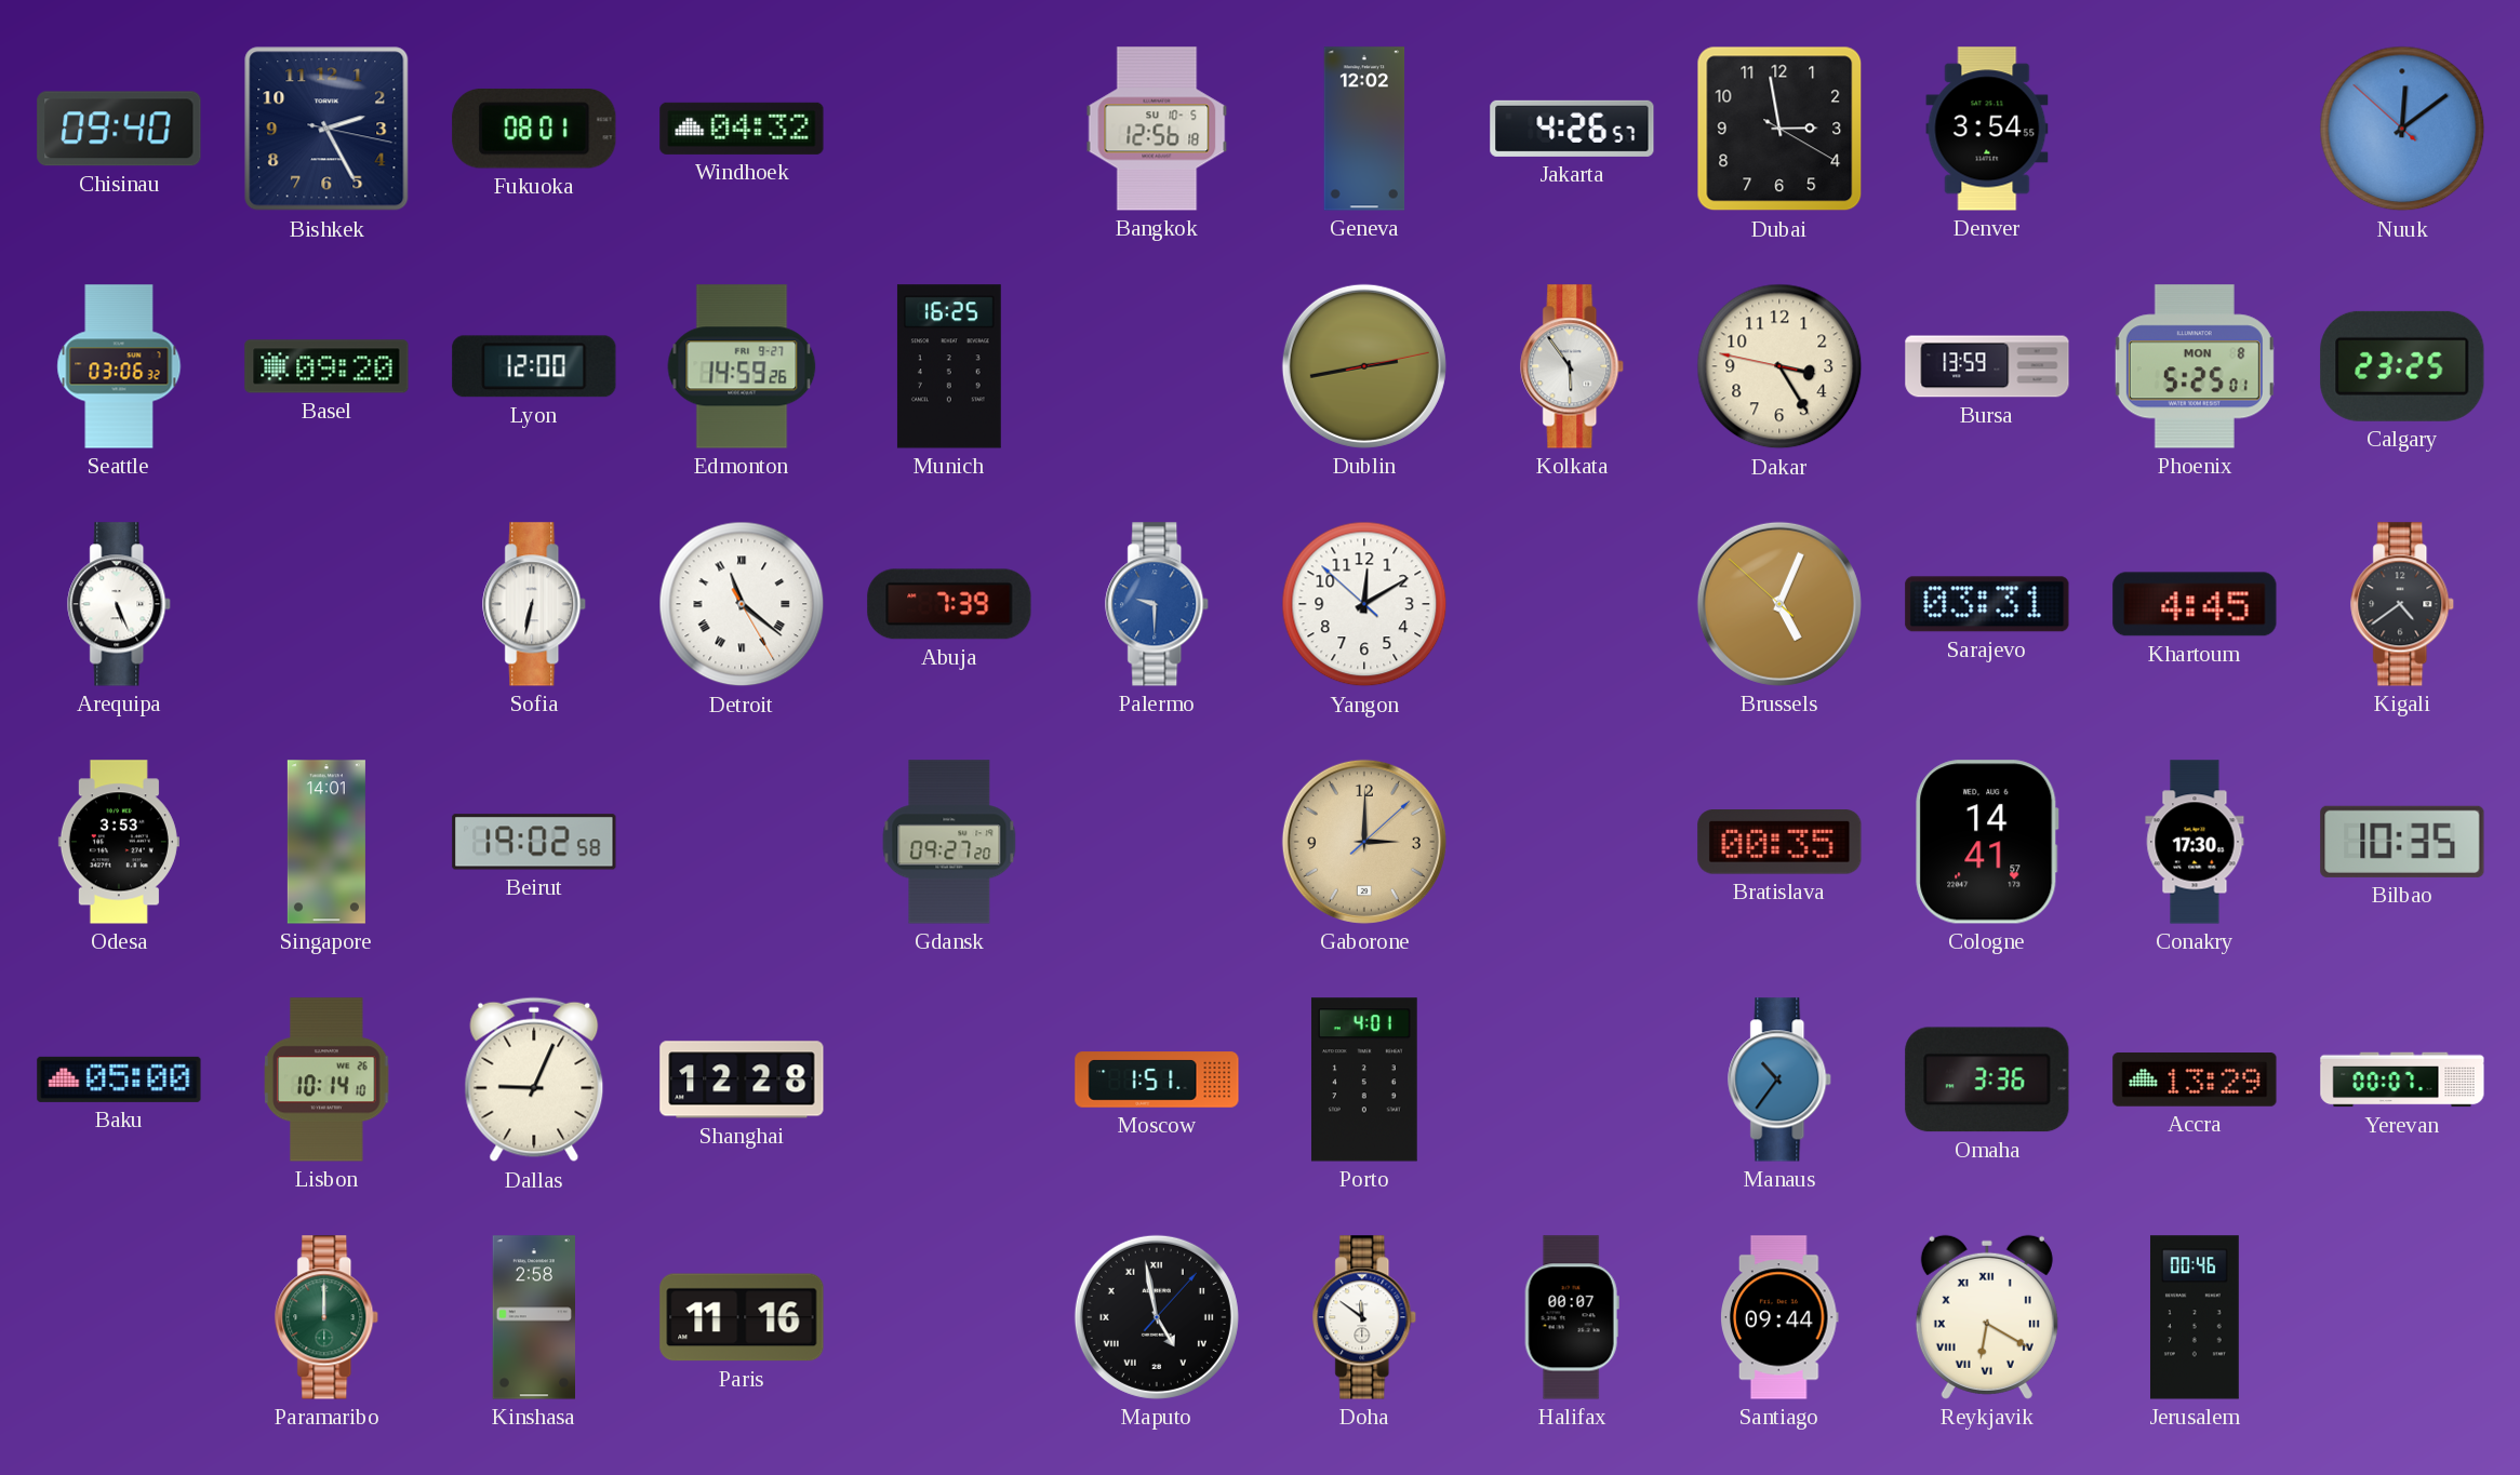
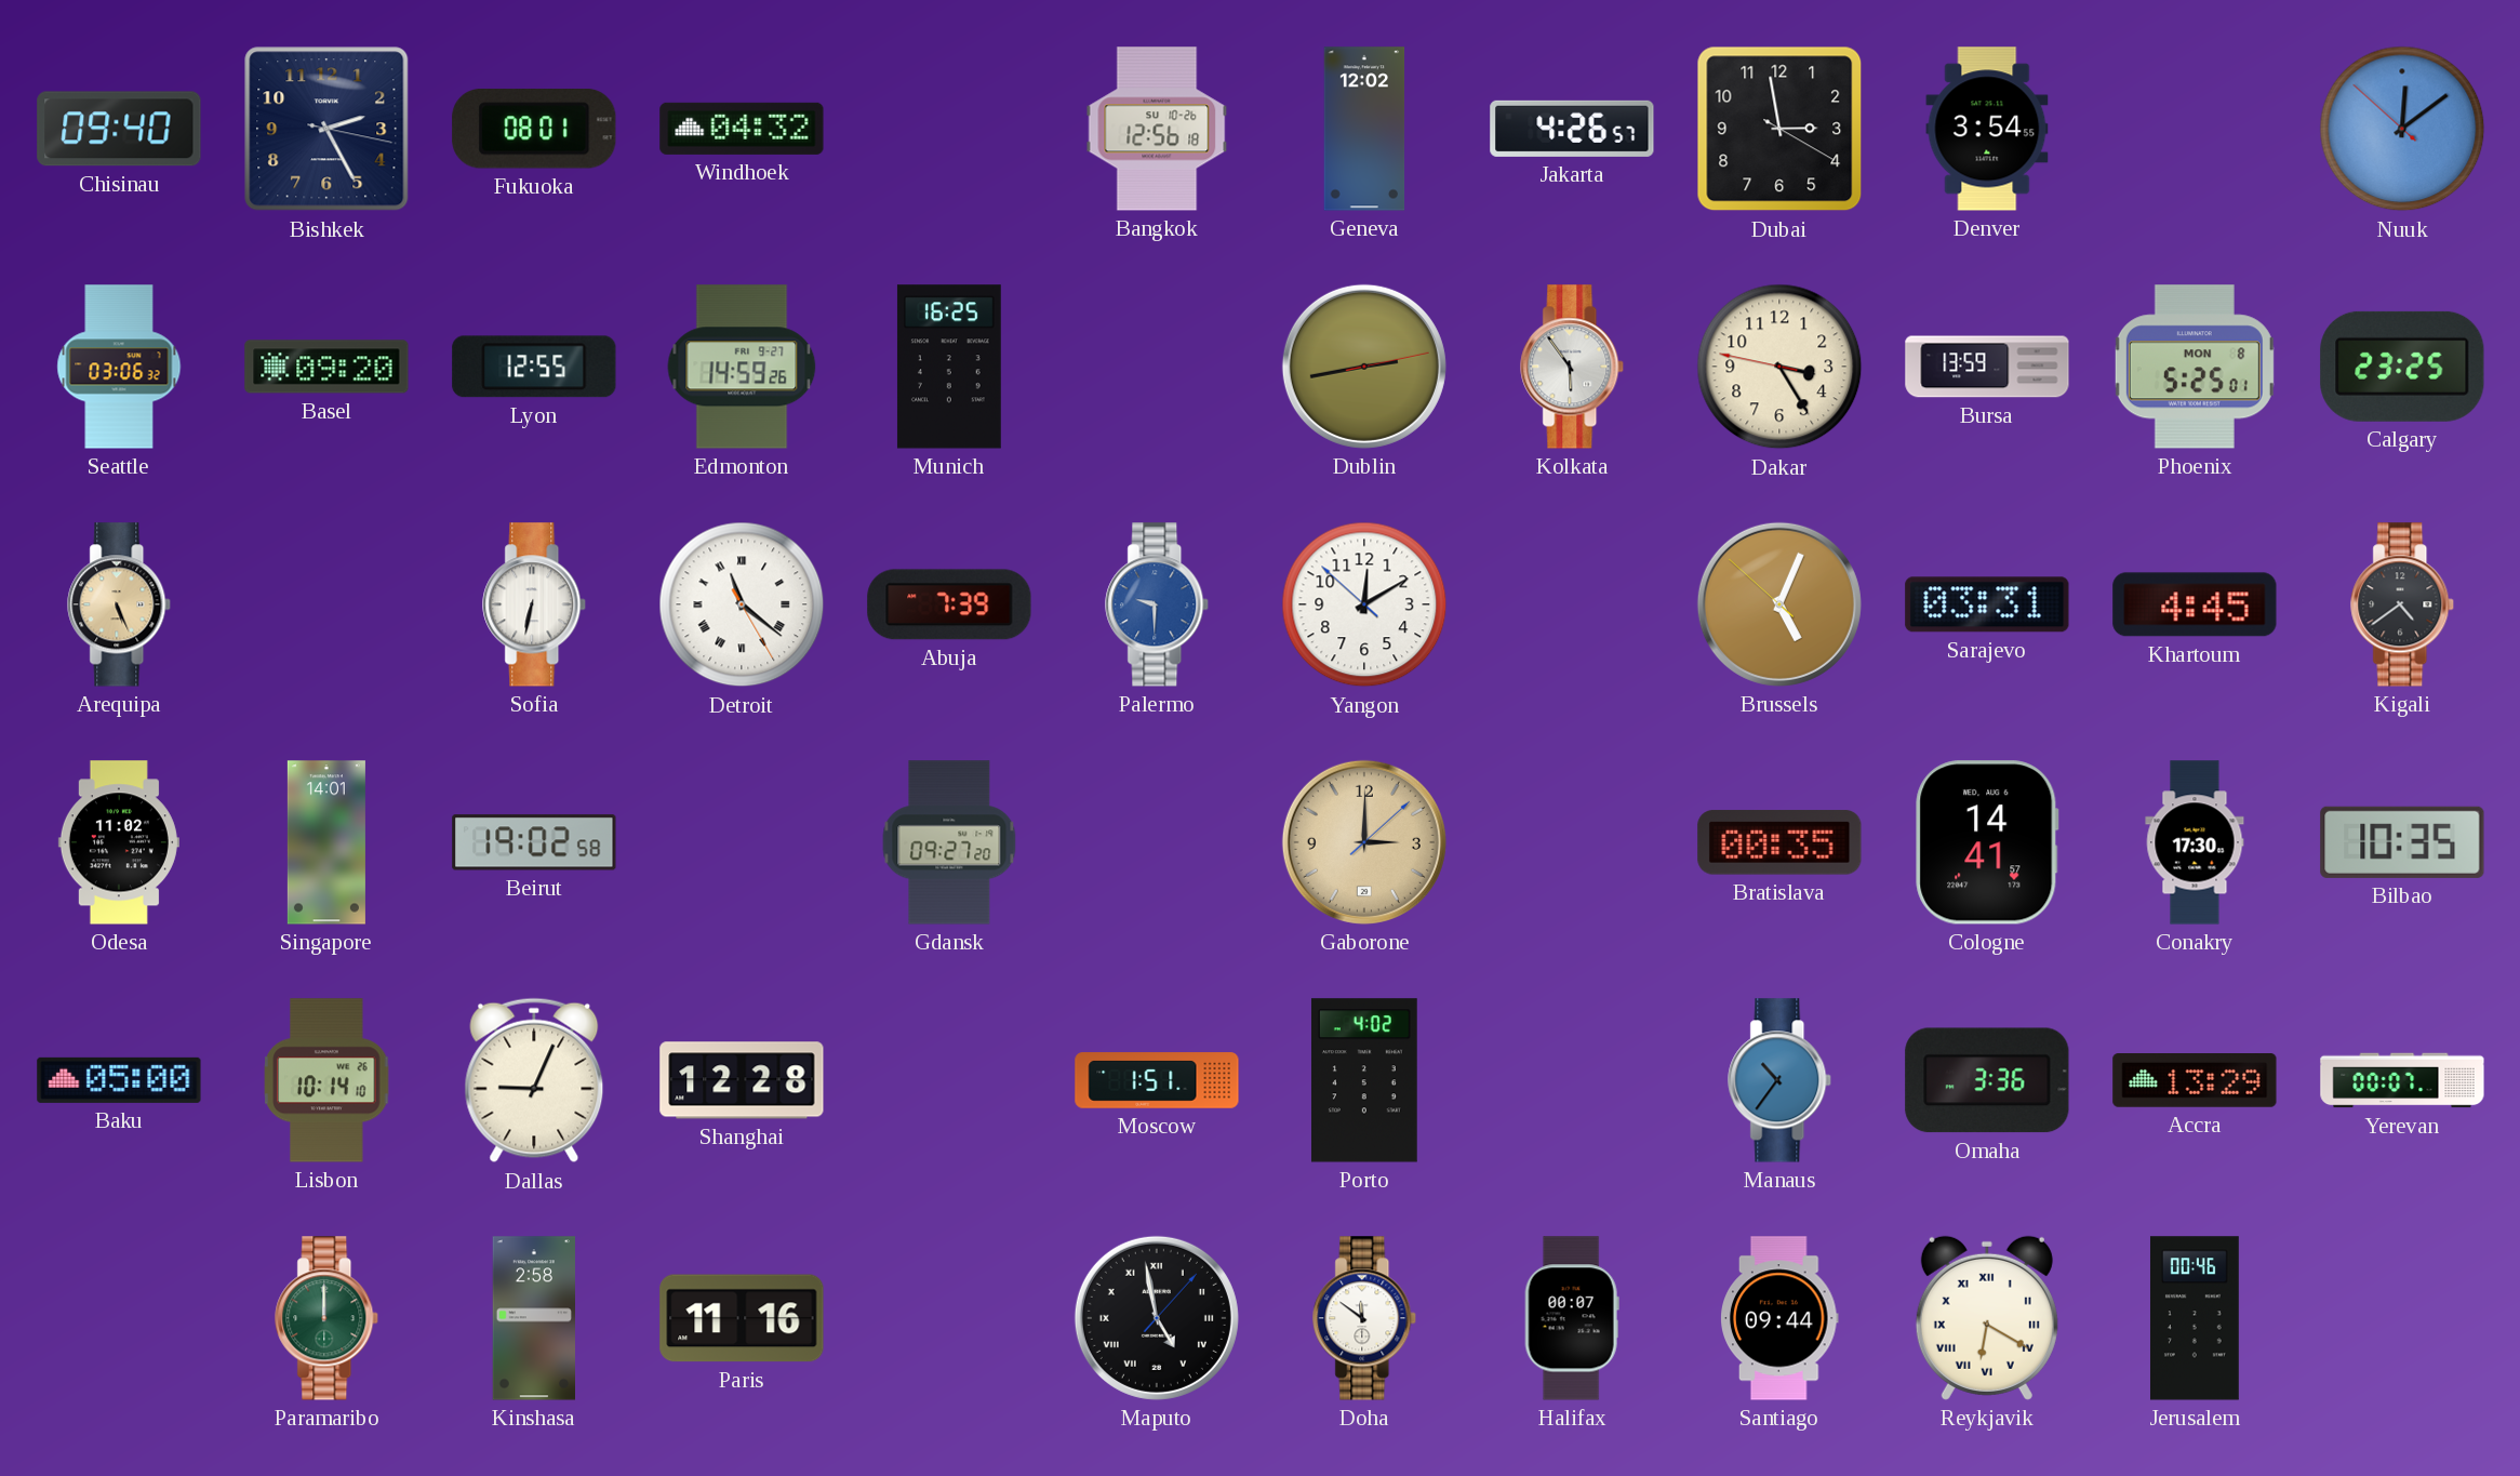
Bangkok date: SU 10-5 -> SU 10-26
Lyon: 12:00 -> 12:55
Arequipa dial: white -> champagne
Odesa: 3:53 -> 11:02
Porto: 4:01 -> 4:02
